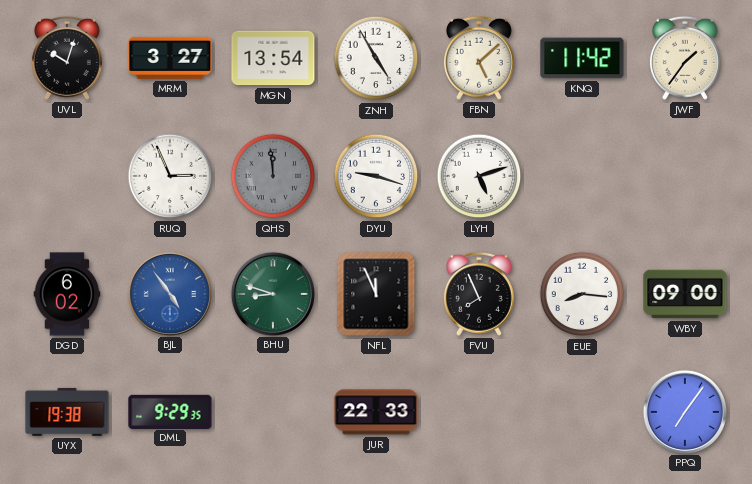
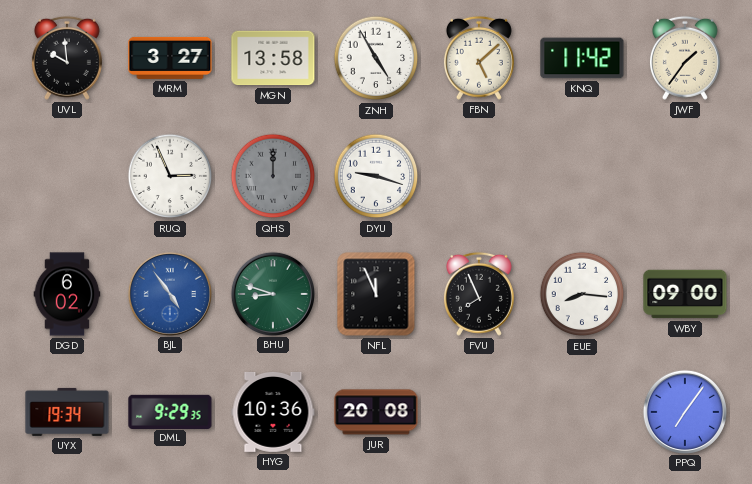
UVL: 10:03 -> 9:59
MGN: 13:54 -> 13:58
QHS: 11:59 -> 12:00
LYH: 5:12 -> none
UYX: 19:38 -> 19:34
HYG: none -> 10:36
JUR: 22:33 -> 20:08
